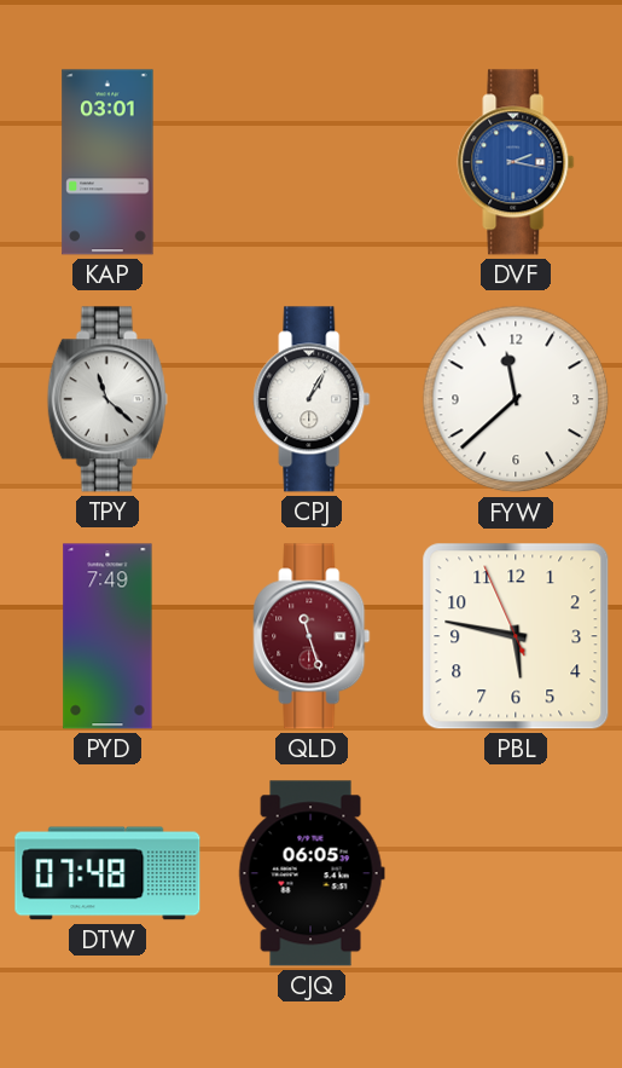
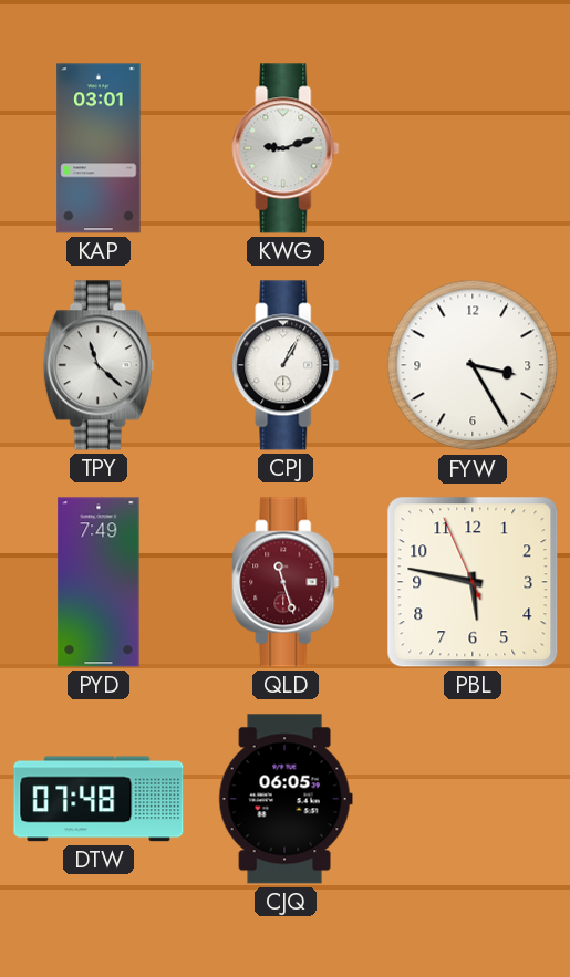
KWG: none -> 9:12
DVF: 2:17 -> none
FYW: 11:38 -> 3:25
